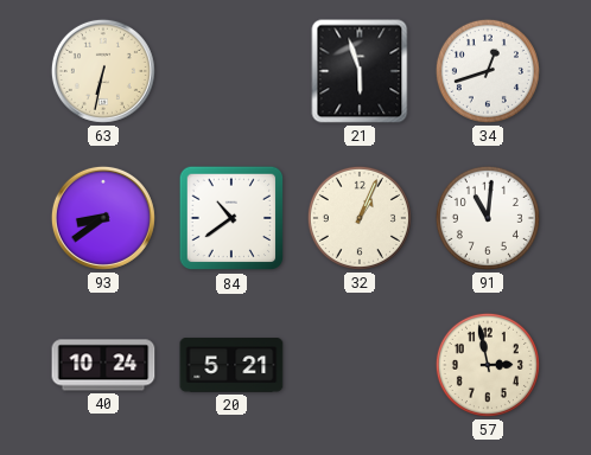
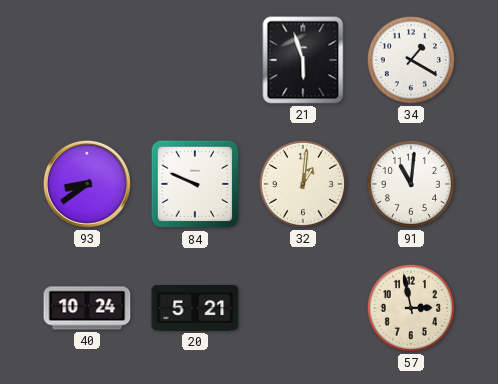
63: 6:32 -> none
34: 12:42 -> 1:20
84: 10:39 -> 9:49
32: 1:04 -> 1:01
